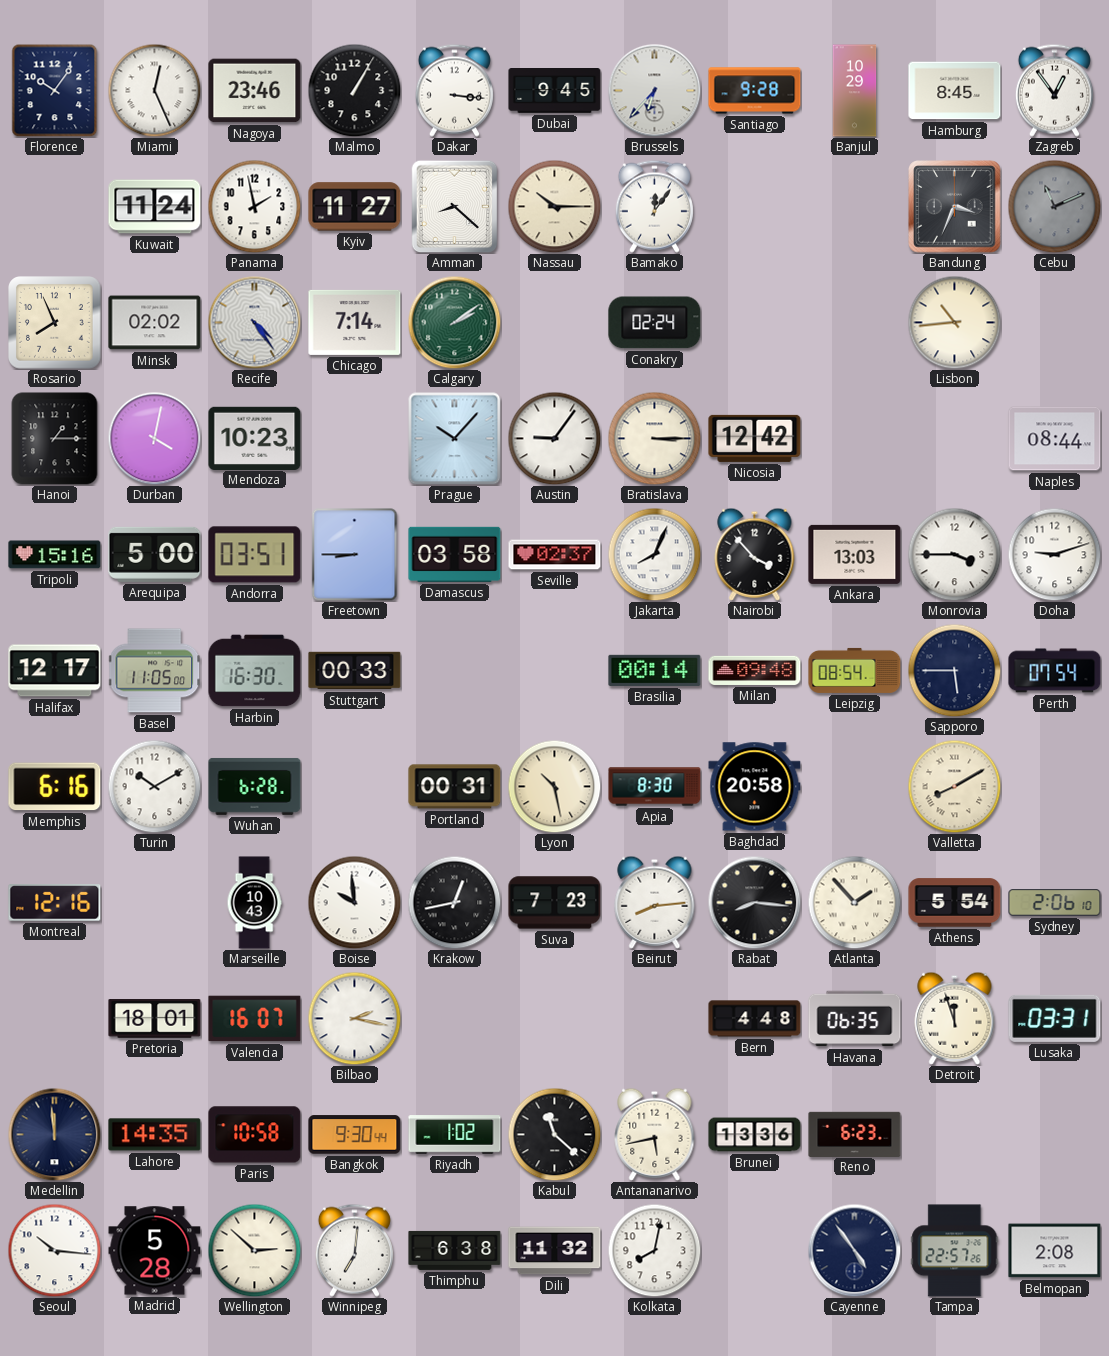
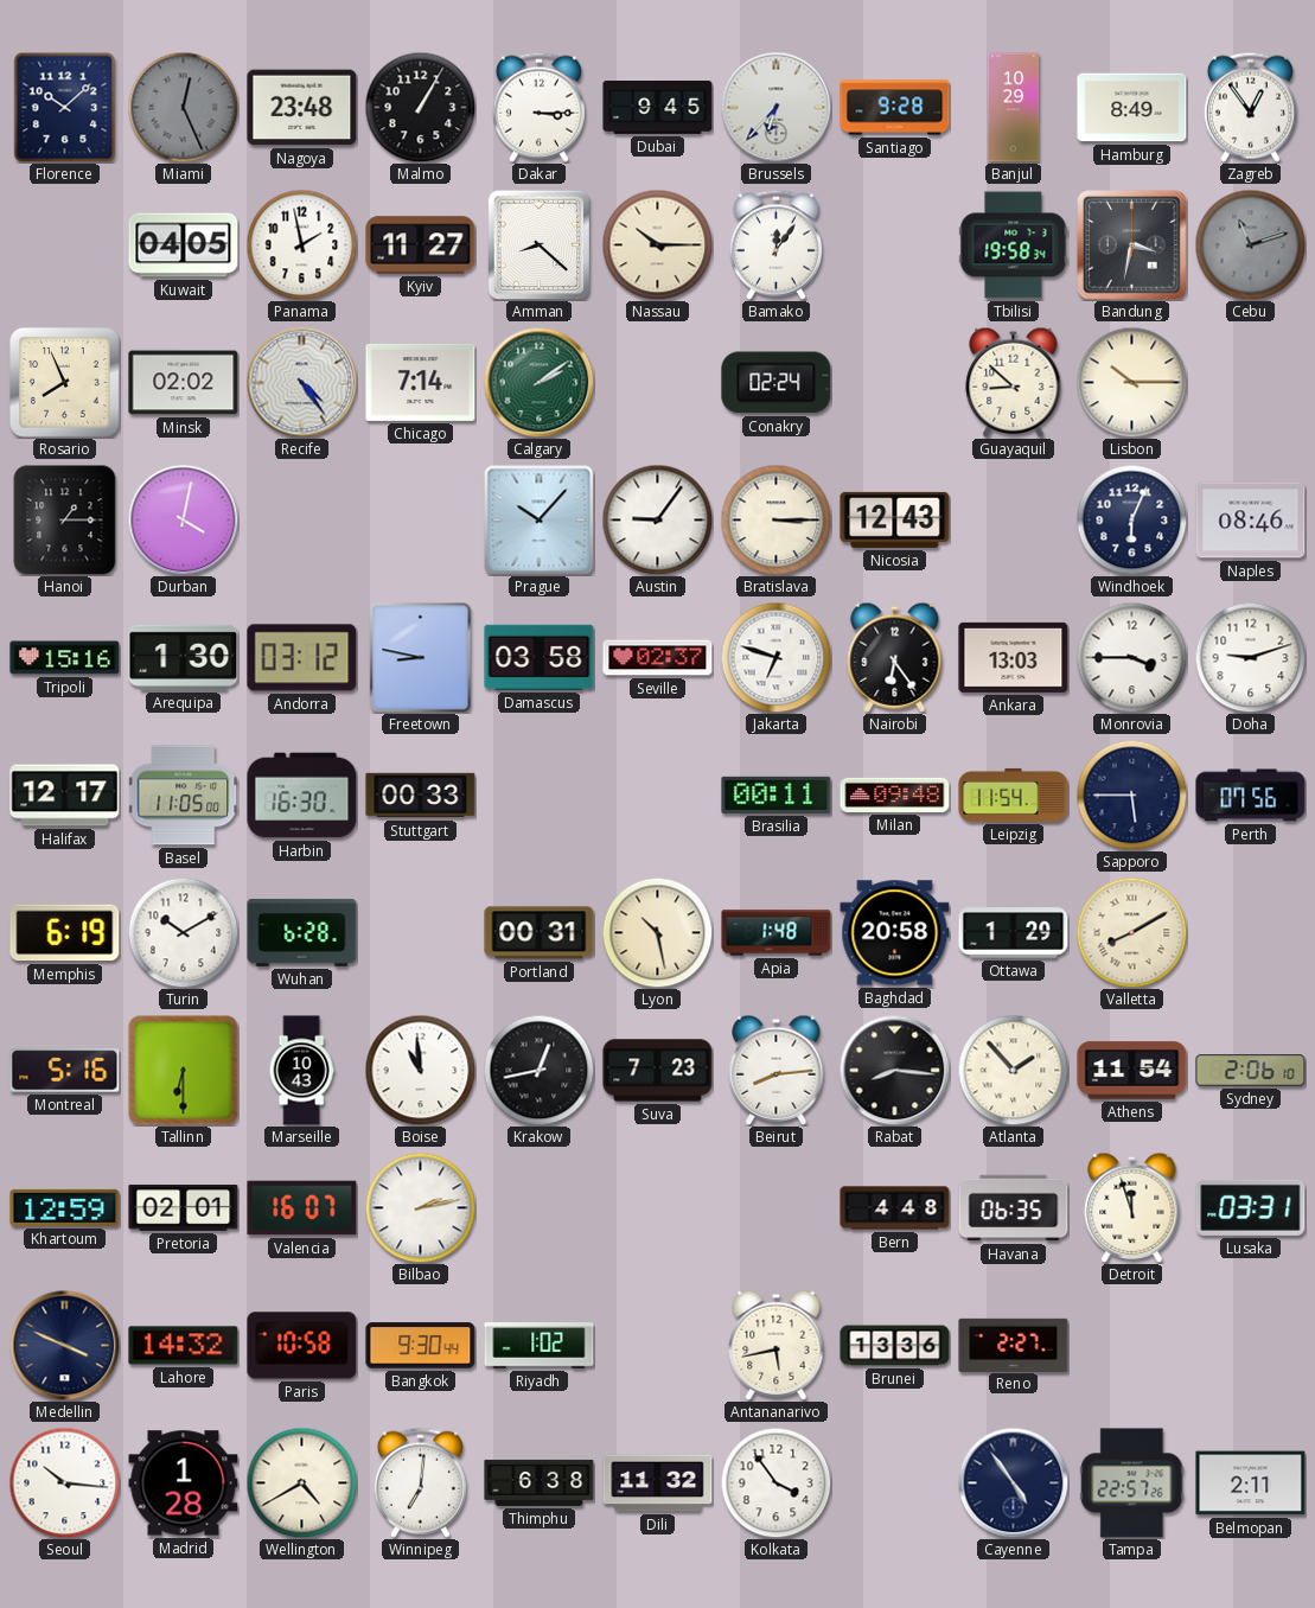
Florence: 10:06 -> 10:08
Miami dial: white -> grey
Nagoya: 23:46 -> 23:48
Dakar: 3:16 -> 3:15
Hamburg: 8:45 -> 8:49
Kuwait: 11:24 -> 04:05
Tbilisi: none -> 19:58
Bandung: 3:34 -> 3:32
Cebu: 11:11 -> 11:12
Guayaquil: none -> 8:52
Lisbon: 10:44 -> 10:15
Mendoza: 10:23 -> none
Nicosia: 12:42 -> 12:43
Windhoek: none -> 6:04
Naples: 08:44 -> 08:46
Arequipa: 5:00 -> 1:30
Andorra: 03:51 -> 03:12
Freetown: 8:45 -> 8:47
Jakarta: 8:04 -> 6:48
Nairobi: 3:53 -> 6:24
Brasilia: 00:14 -> 00:11
Leipzig: 08:54 -> 11:54
Perth: 07:54 -> 07:56
Memphis: 6:16 -> 6:19
Apia: 8:30 -> 1:48
Ottawa: none -> 1:29
Montreal: 12:16 -> 5:16
Tallinn: none -> 6:30
Boise: 9:59 -> 10:59
Athens: 5:54 -> 11:54
Khartoum: none -> 12:59
Pretoria: 18:01 -> 02:01
Bilbao: 2:17 -> 2:13
Medellin: 11:59 -> 3:49
Lahore: 14:35 -> 14:32
Kabul: 11:22 -> none
Reno: 6:23 -> 2:27
Madrid: 5:28 -> 1:28
Wellington: 2:52 -> 4:40
Kolkata: 8:02 -> 3:54
Belmopan: 2:08 -> 2:11
